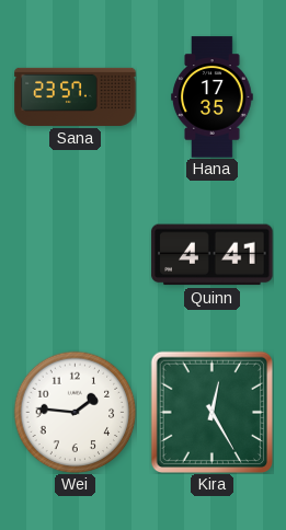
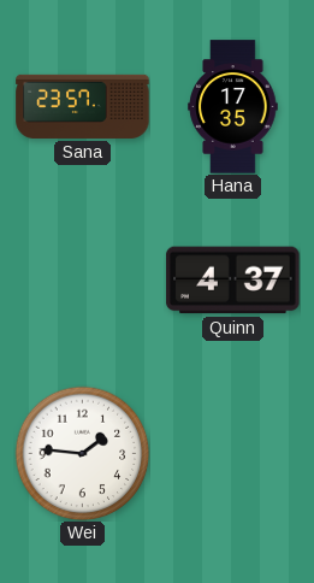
Quinn: 4:41 -> 4:37
Kira: 12:25 -> none
